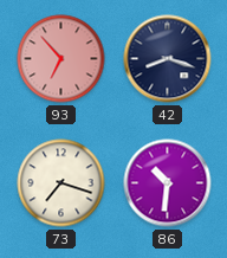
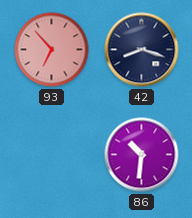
73: 7:18 -> none
